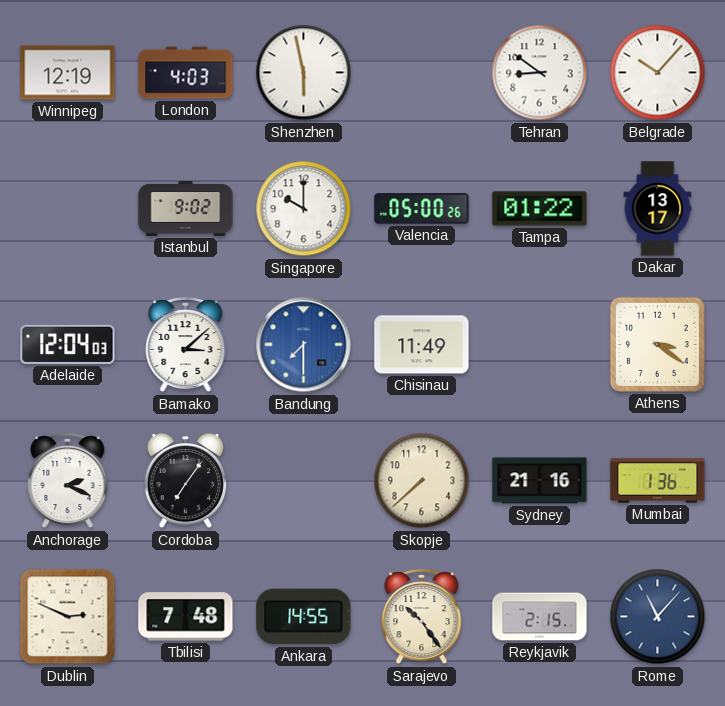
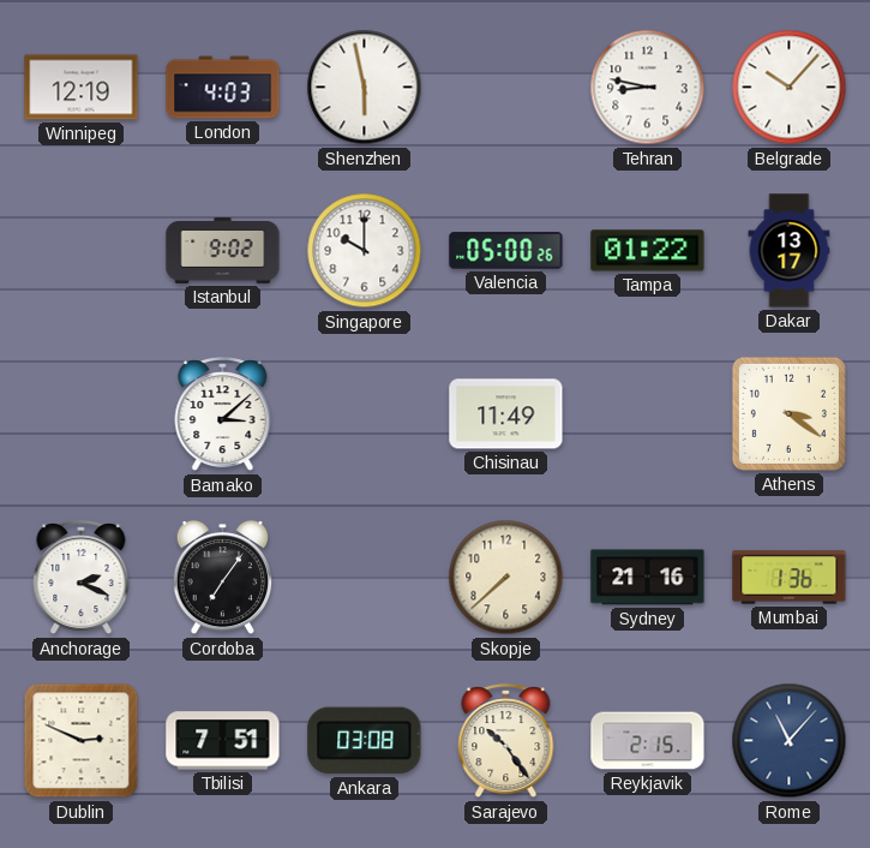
Tehran: 8:51 -> 8:47
Adelaide: 12:04 -> none
Bandung: 7:30 -> none
Tbilisi: 7:48 -> 7:51
Ankara: 14:55 -> 03:08
